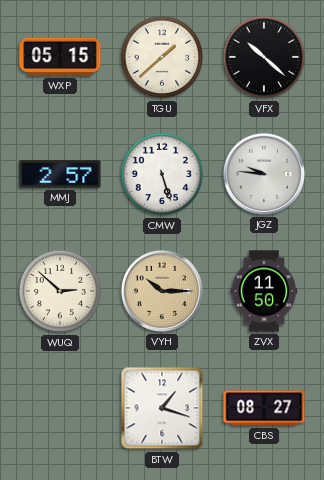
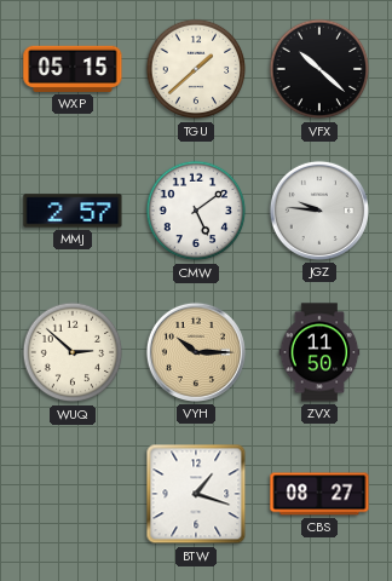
CMW: 5:27 -> 5:09
